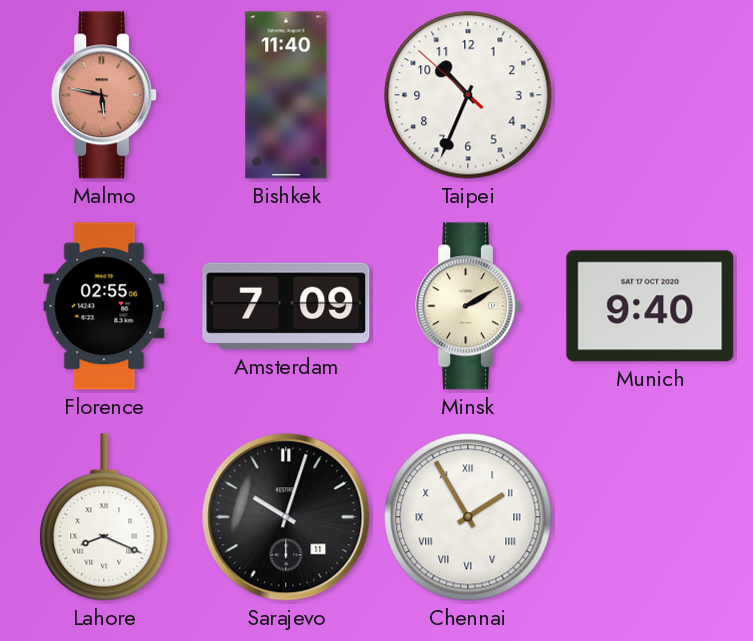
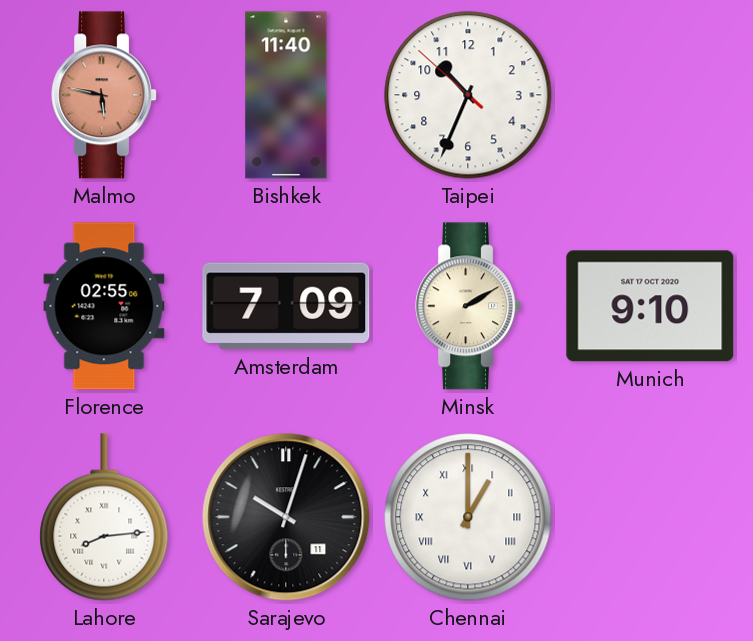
Munich: 9:40 -> 9:10
Lahore: 8:19 -> 8:14
Chennai: 1:55 -> 1:00
